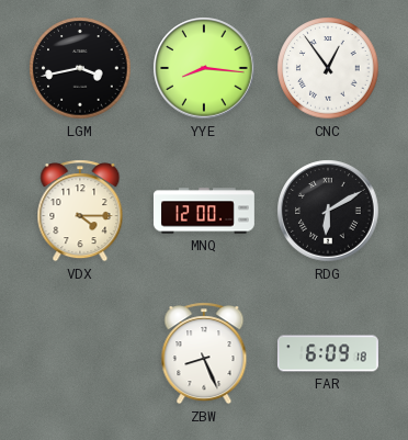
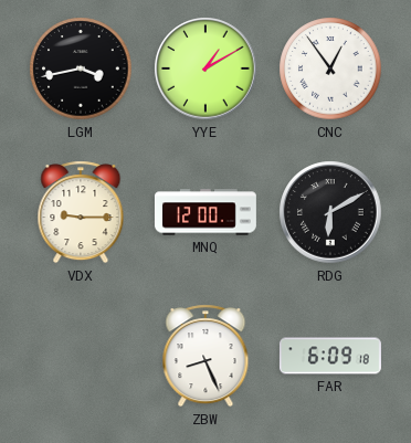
YYE: 8:16 -> 1:10
VDX: 4:15 -> 9:15
